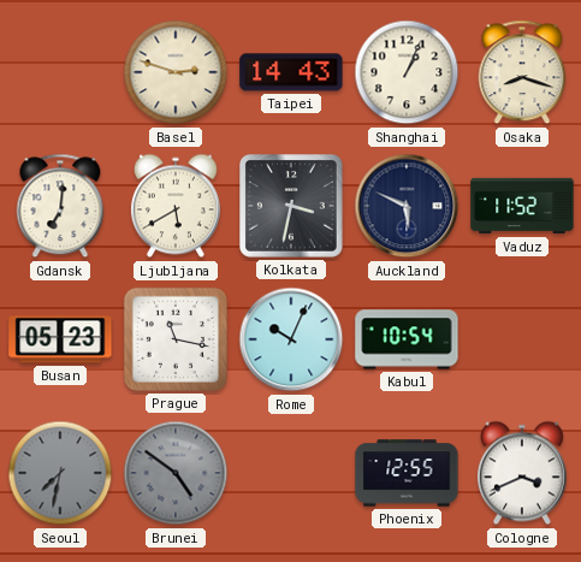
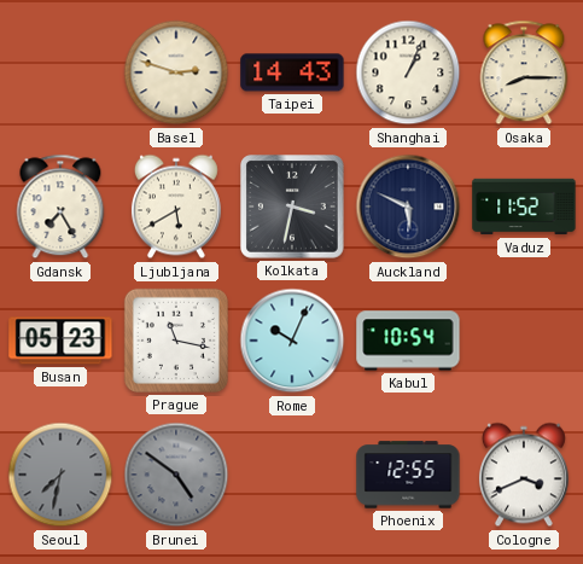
Osaka: 8:18 -> 8:15
Gdansk: 7:01 -> 7:25
